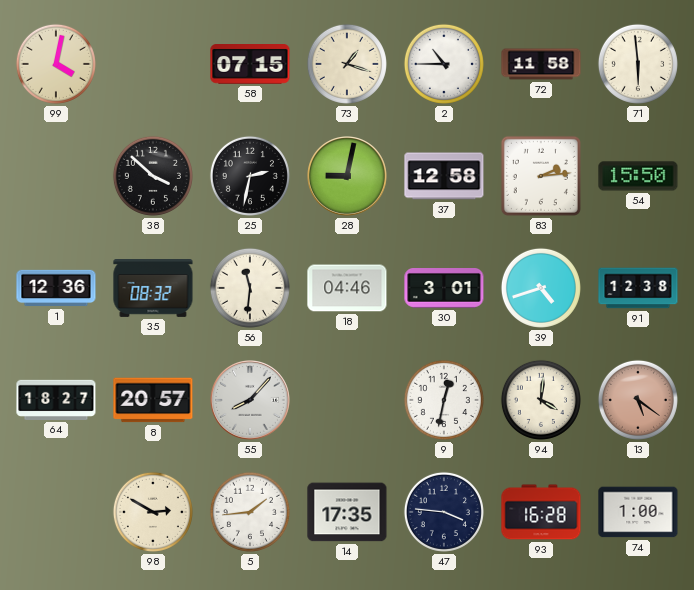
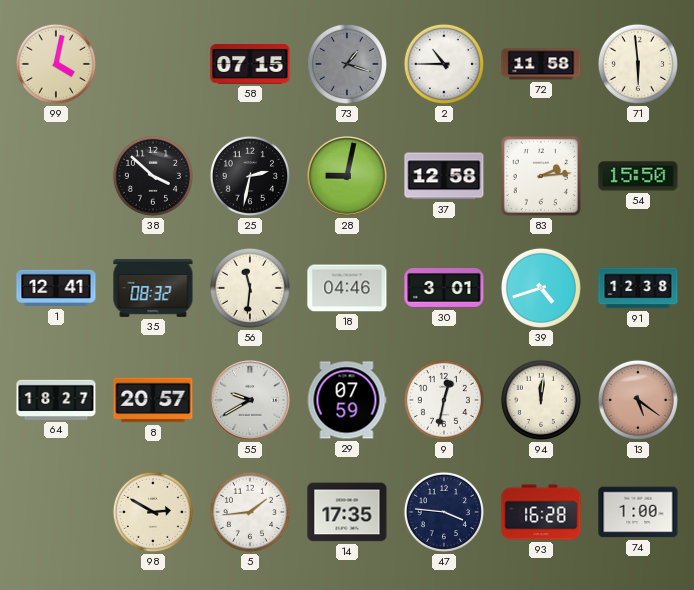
73 dial: cream -> grey
1: 12:36 -> 12:41
55: 8:07 -> 9:40
29: none -> 07:59
94: 4:01 -> 12:01
